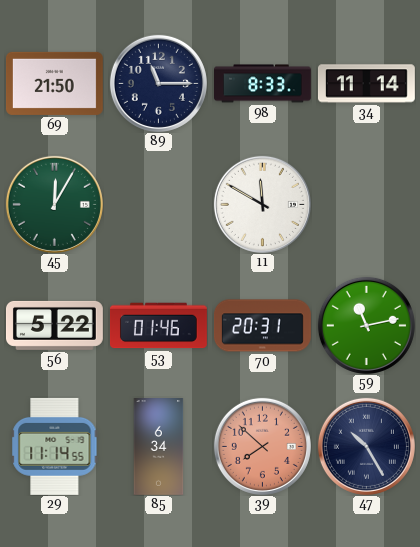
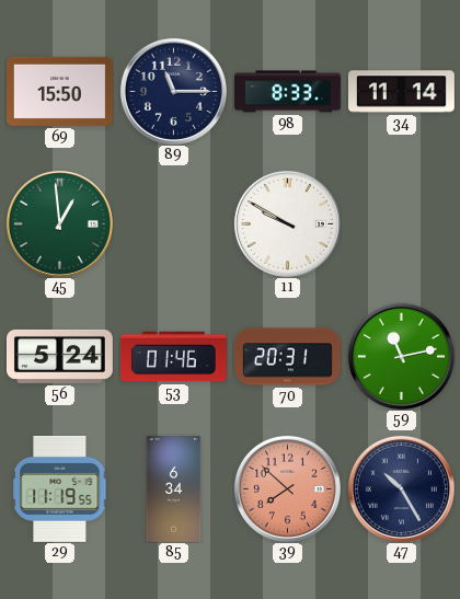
69: 21:50 -> 15:50
45: 12:05 -> 12:59
11: 11:50 -> 9:50
56: 5:22 -> 5:24
29: 11:14 -> 11:19
